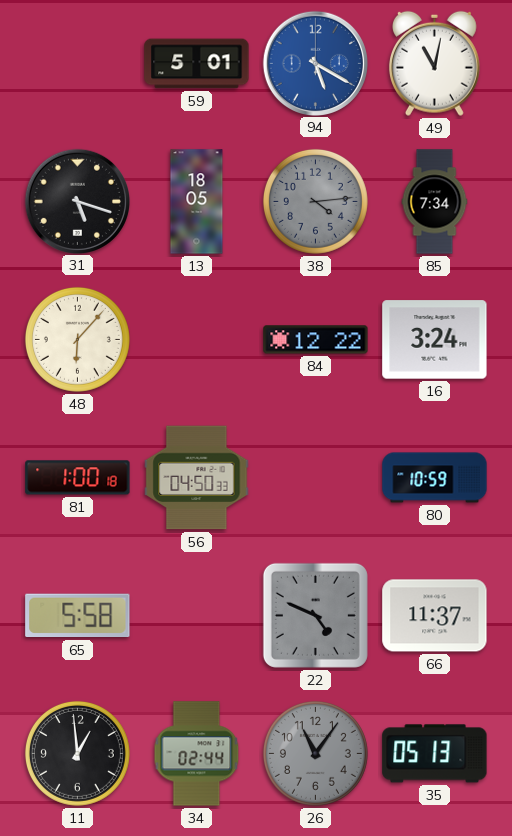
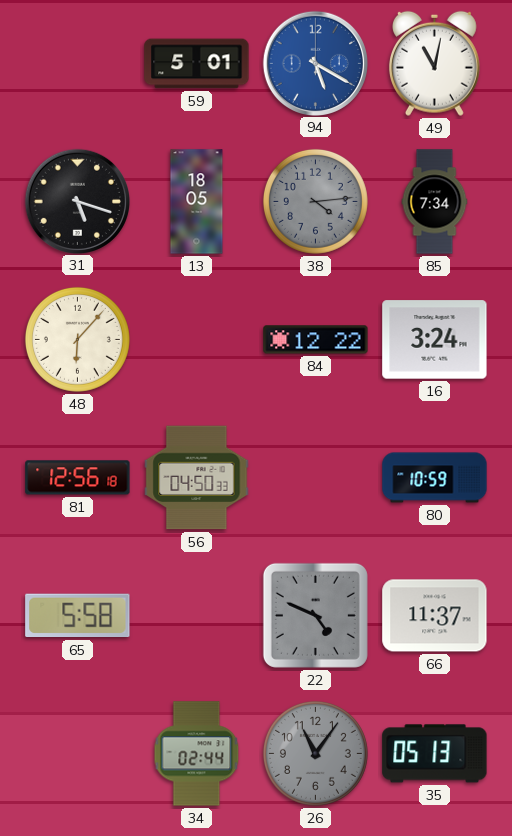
81: 1:00 -> 12:56
11: 12:59 -> none
